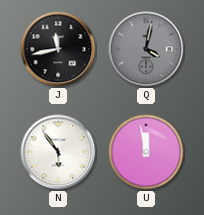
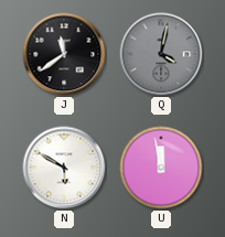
J: 11:43 -> 11:39
N: 5:54 -> 5:50
